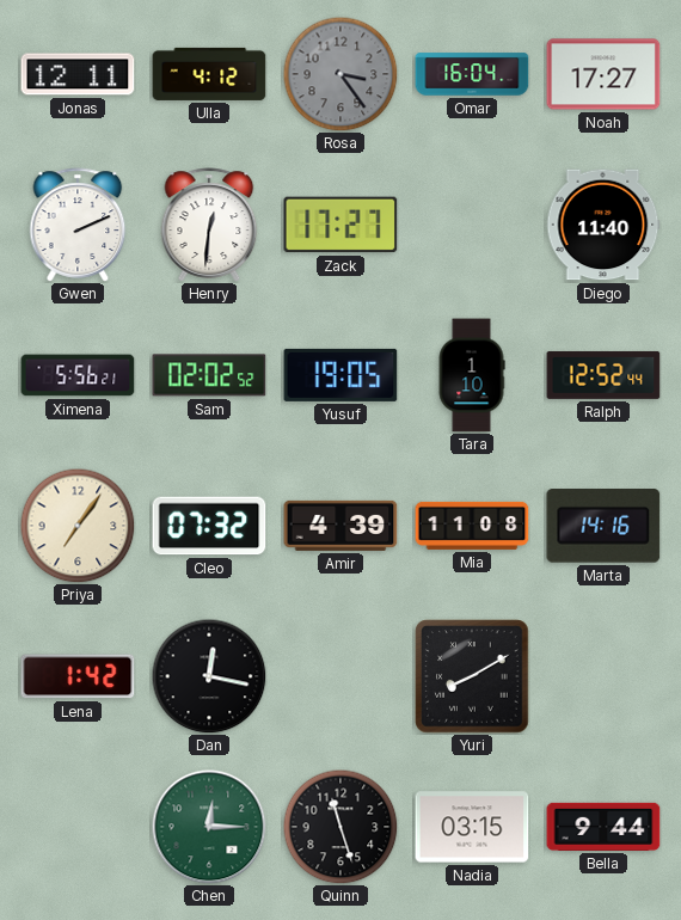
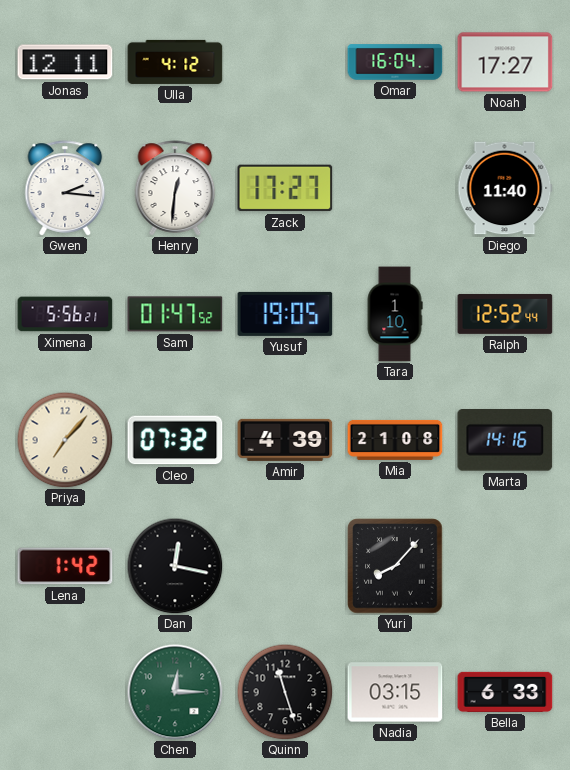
Rosa: 3:24 -> none
Gwen: 2:11 -> 2:16
Sam: 02:02 -> 01:47
Priya: 7:06 -> 7:07
Mia: 11:08 -> 21:08
Yuri: 8:10 -> 8:07
Bella: 9:44 -> 6:33
